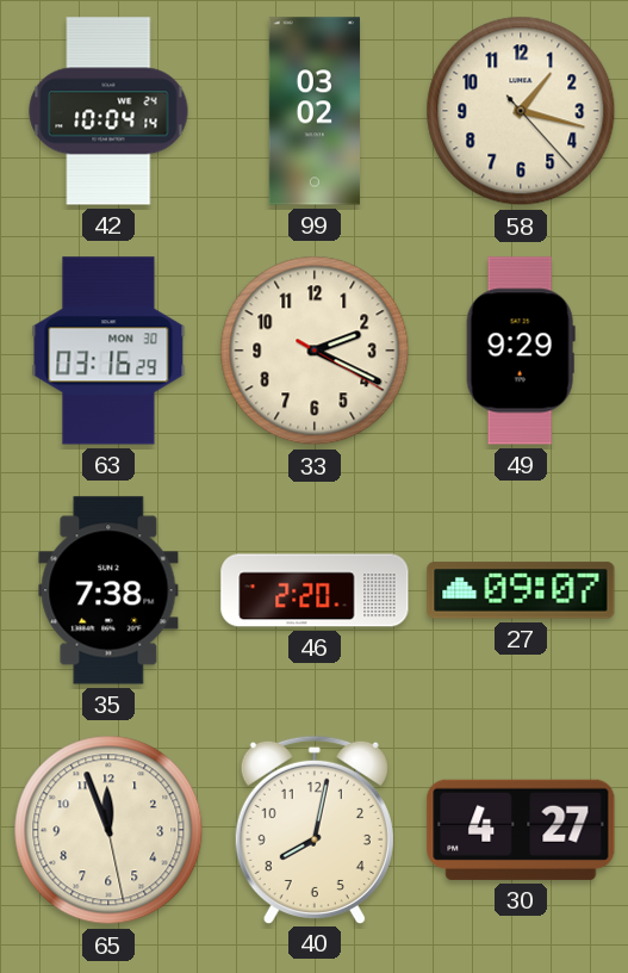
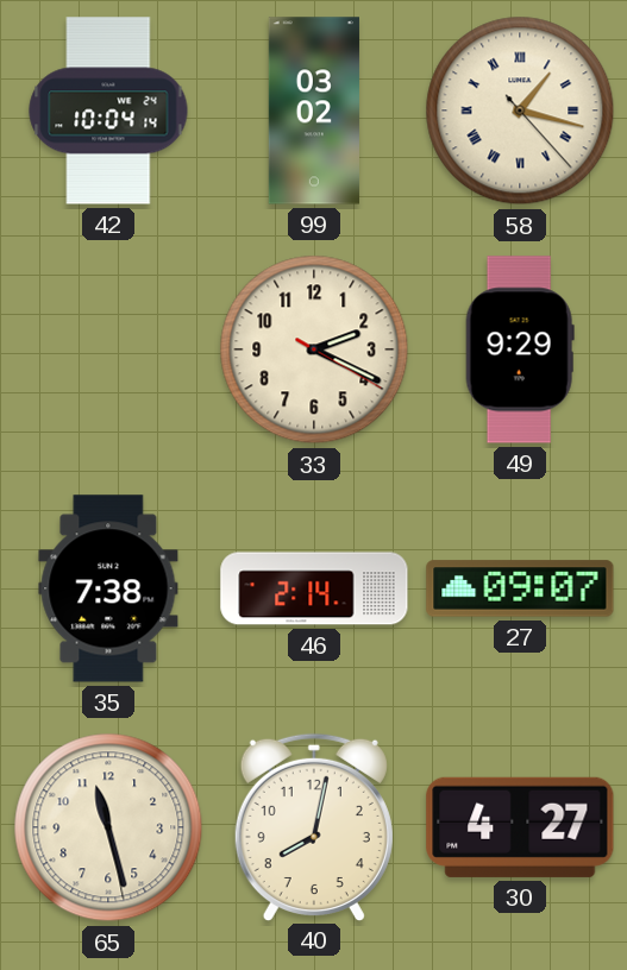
58 numerals: Arabic -> Roman
63: 03:16 -> none
46: 2:20 -> 2:14
65: 11:56 -> 11:27
